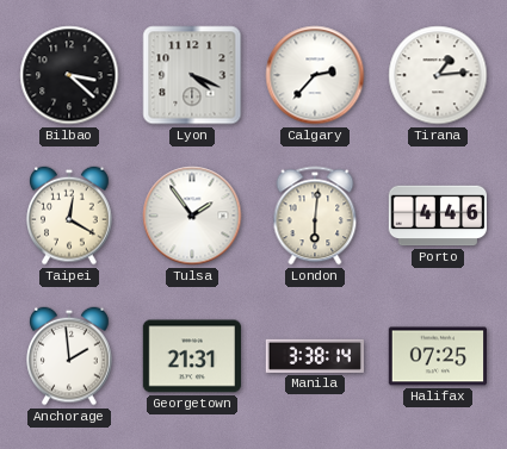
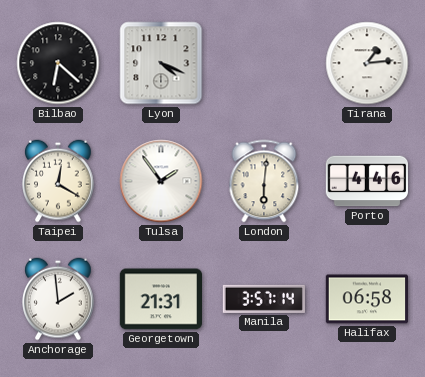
Bilbao: 3:22 -> 6:22
Calgary: 2:37 -> none
Manila: 3:38 -> 3:57
Halifax: 07:25 -> 06:58
